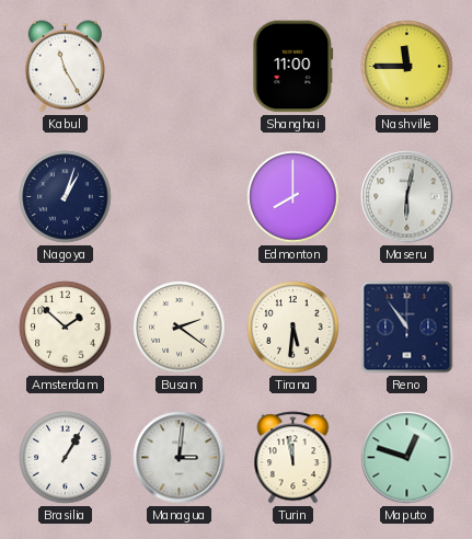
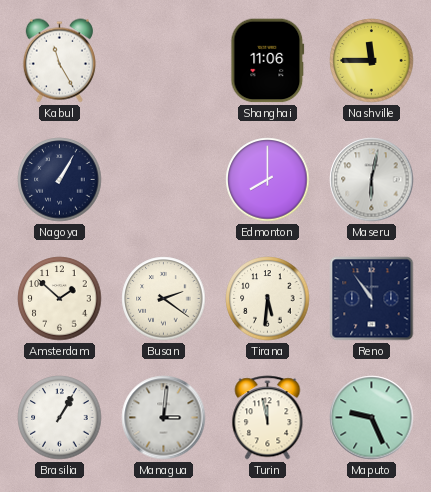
Shanghai: 11:00 -> 11:06
Nagoya: 1:03 -> 1:05
Maputo: 12:48 -> 9:26
